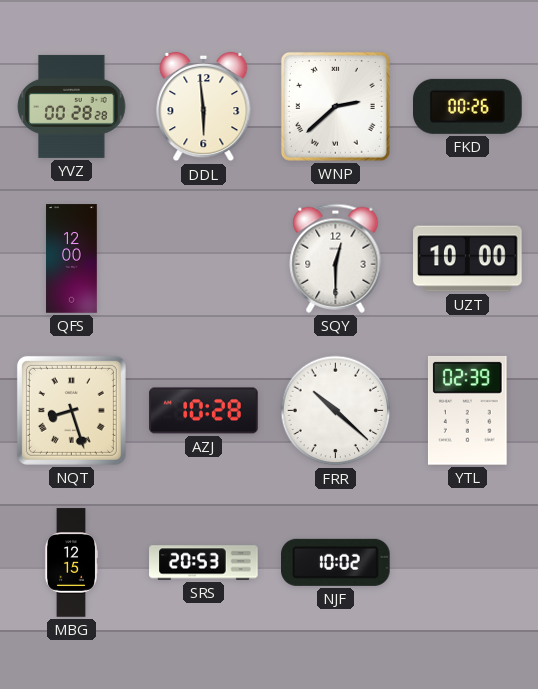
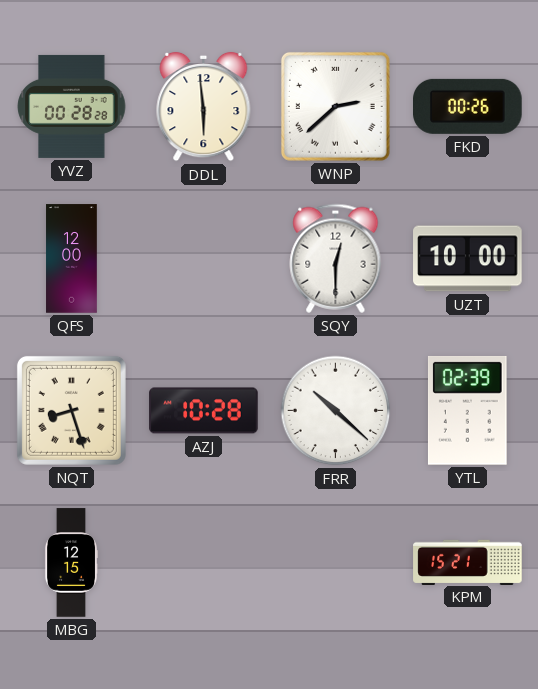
SRS: 20:53 -> none
NJF: 10:02 -> none
KPM: none -> 15:21
